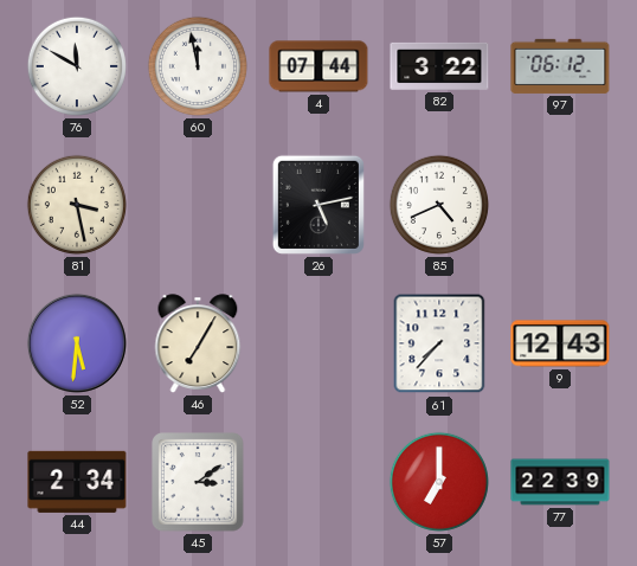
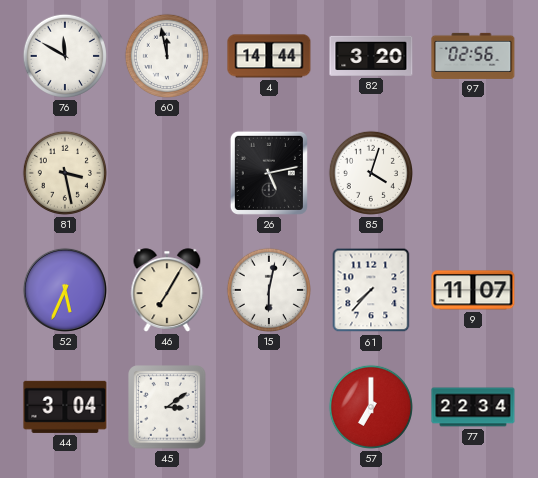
4: 07:44 -> 14:44
82: 3:22 -> 3:20
97: 06:12 -> 02:56
85: 4:41 -> 4:03
52: 5:31 -> 5:34
15: none -> 6:02
9: 12:43 -> 11:07
44: 2:34 -> 3:04
77: 22:39 -> 22:34
